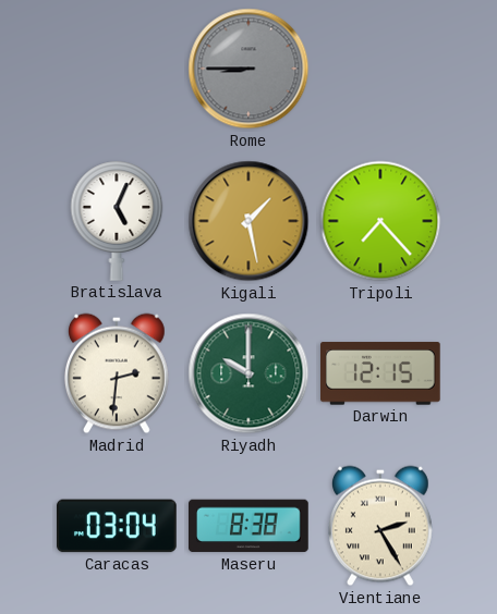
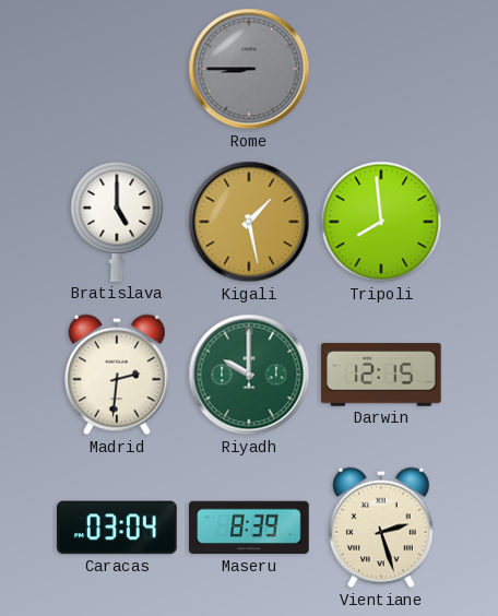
Bratislava: 5:04 -> 5:00
Tripoli: 7:23 -> 7:59
Maseru: 8:38 -> 8:39
Vientiane: 2:25 -> 2:27
